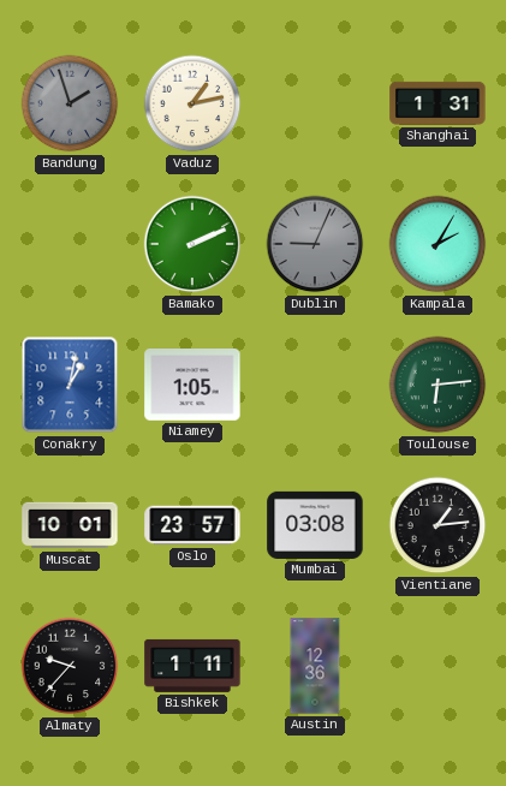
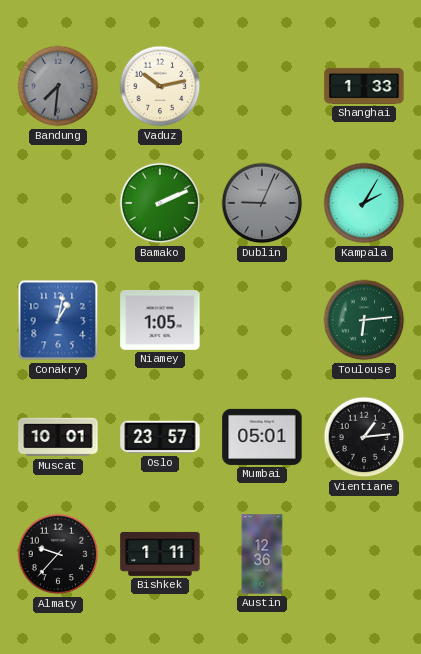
Bandung: 1:57 -> 7:31
Vaduz: 1:13 -> 10:13
Shanghai: 1:31 -> 1:33
Mumbai: 03:08 -> 05:01
